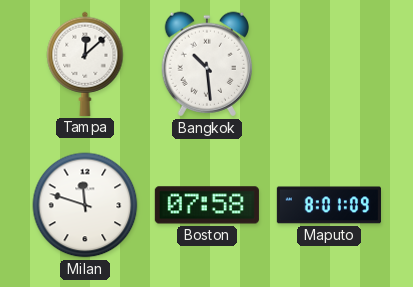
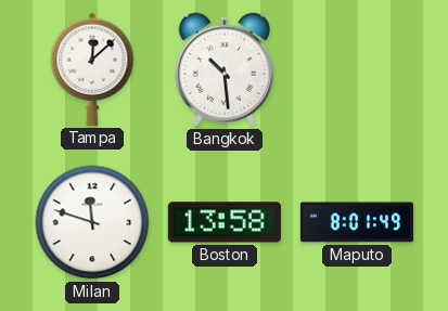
Boston: 07:58 -> 13:58
Maputo: 8:01:09 -> 8:01:49
